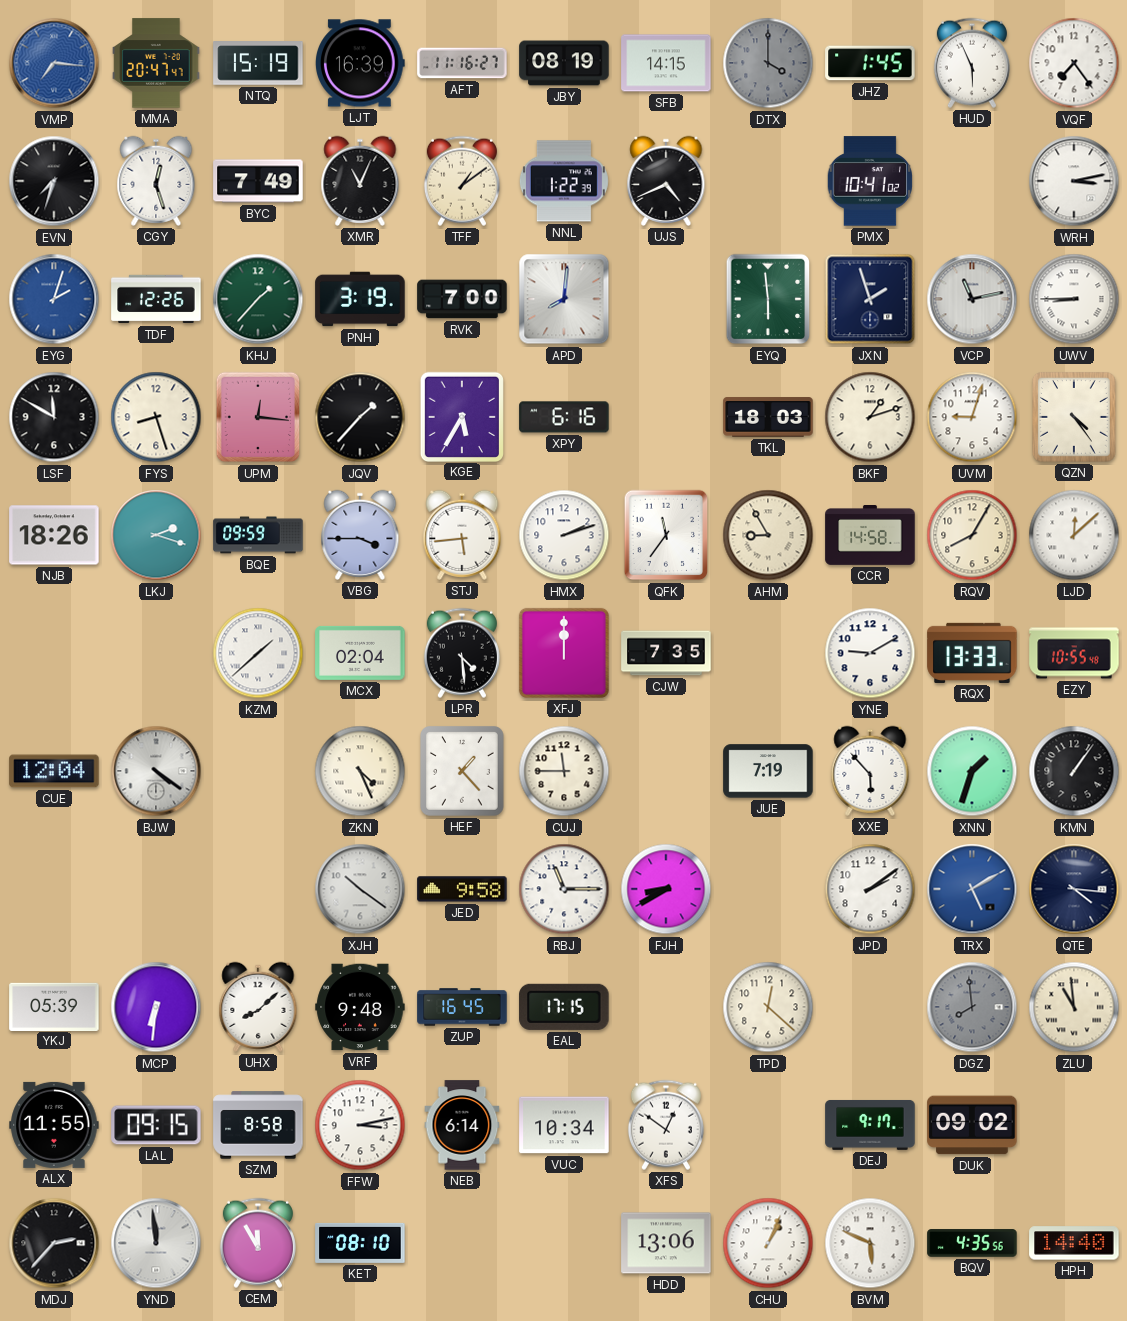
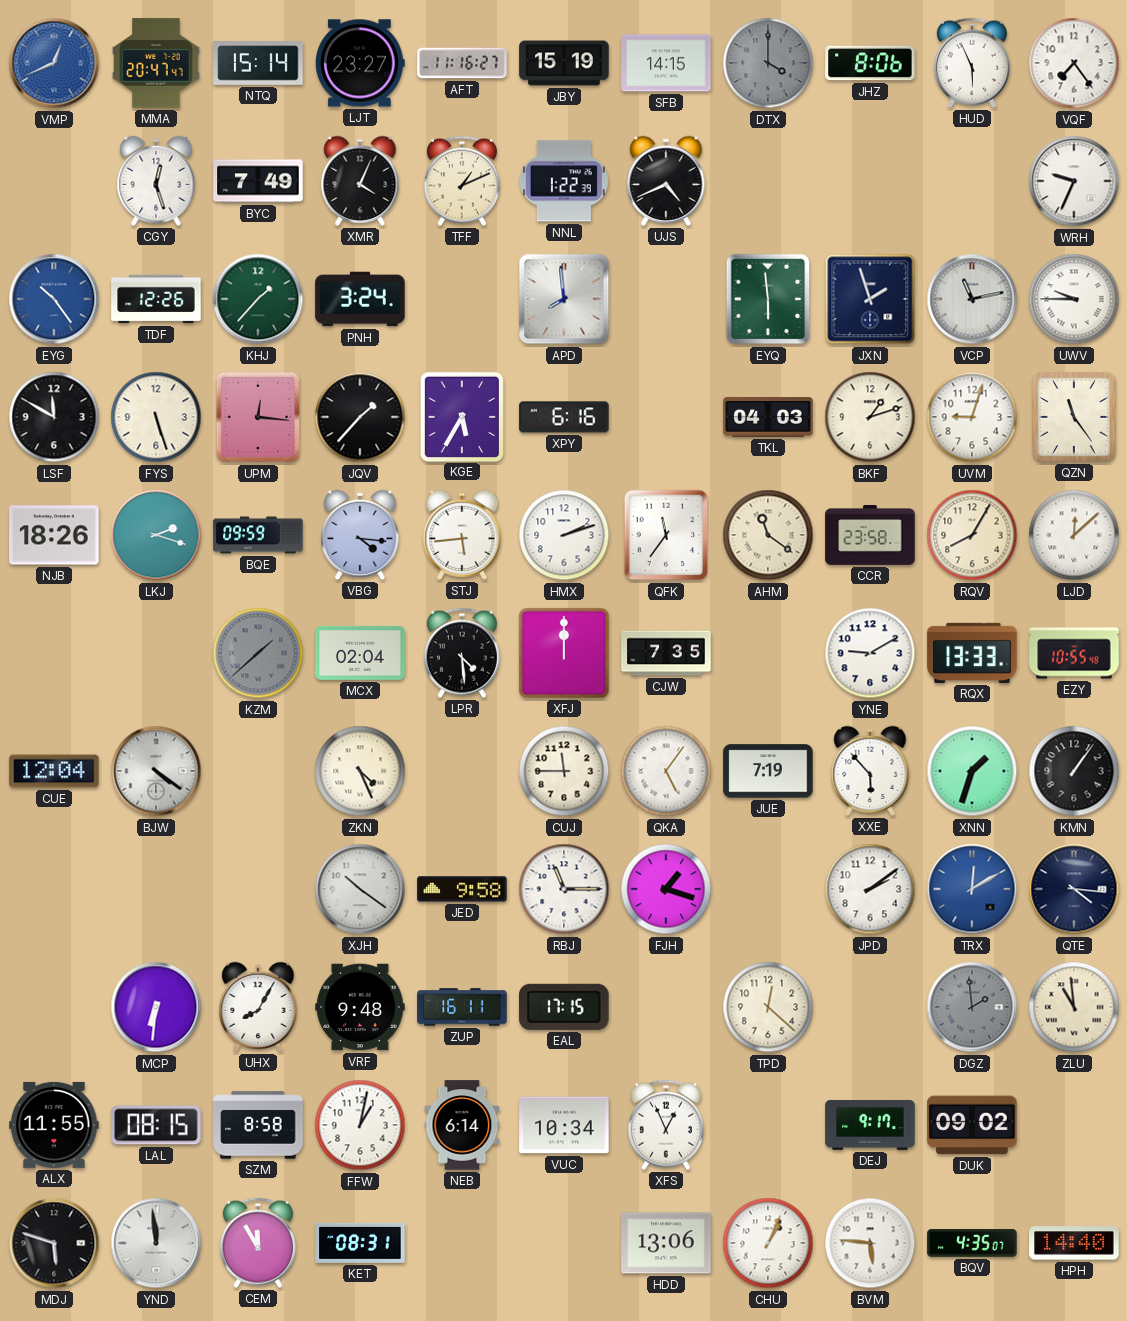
VMP: 7:16 -> 12:41
NTQ: 15:19 -> 15:14
LJT: 16:39 -> 23:27
JBY: 08:19 -> 15:19
JHZ: 1:45 -> 8:06
EVN: 7:33 -> none
XMR: 11:04 -> 4:04
TFF: 1:09 -> 1:11
PMX: 10:41 -> none
WRH: 3:13 -> 9:34
EYG: 2:03 -> 10:24
PNH: 3:19 -> 3:24
RVK: 7:00 -> none
APD: 8:01 -> 7:59
UWV: 8:45 -> 9:45
FYS: 8:27 -> 5:27
TKL: 18:03 -> 04:03
QZN: 4:24 -> 11:24
VBG: 3:45 -> 4:16
AHM: 8:55 -> 11:21
CCR: 14:58 -> 23:58
KZM dial: white -> grey
HEF: 1:23 -> none
QKA: none -> 5:06
FJH: 8:40 -> 1:18
TRX: 5:10 -> 12:10
YKJ: 05:39 -> none
UHX: 8:08 -> 8:05
ZUP: 16:45 -> 16:11
DGZ: 7:59 -> 1:59
LAL: 09:15 -> 08:15
FFW: 3:13 -> 1:02
XFS: 12:51 -> 12:56
MDJ: 2:37 -> 5:48
KET: 08:10 -> 08:31
BVM: 5:49 -> 5:46
BQV: 4:35:56 -> 4:35:07
